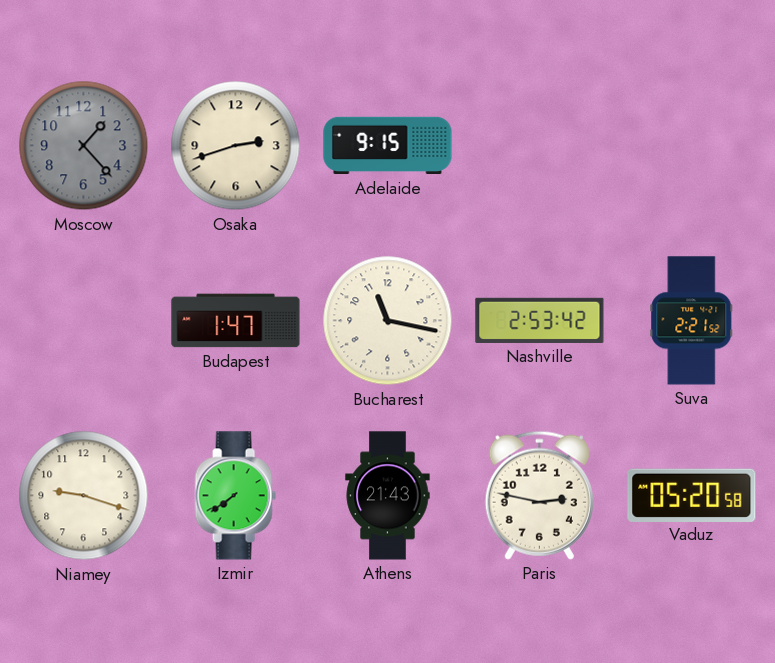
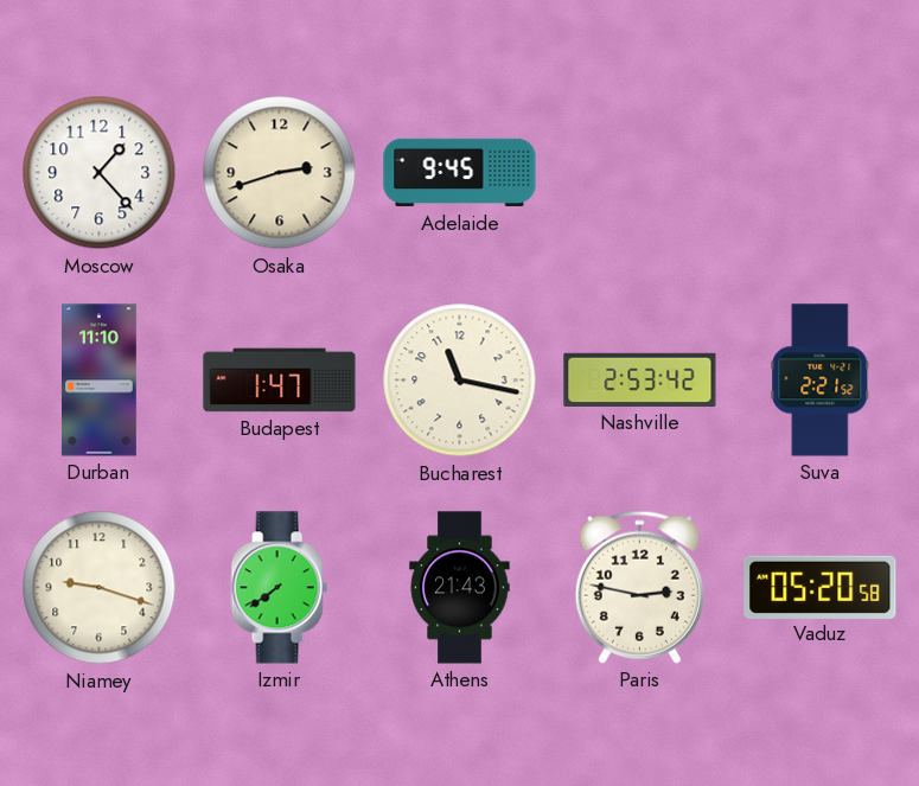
Moscow dial: grey -> white
Adelaide: 9:15 -> 9:45
Durban: none -> 11:10
